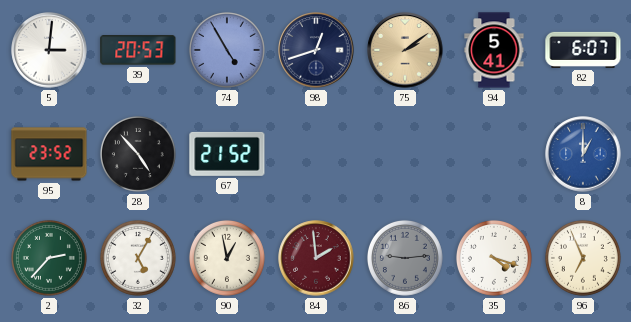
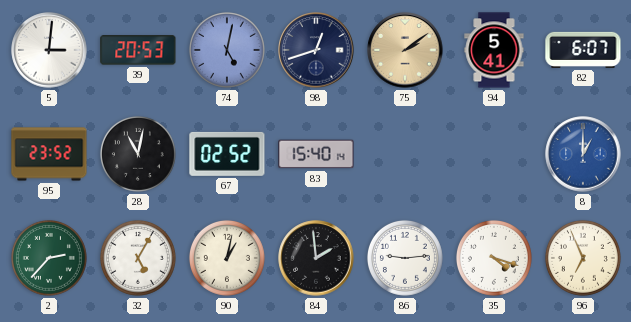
74: 4:55 -> 5:02
28: 4:53 -> 11:02
67: 21:52 -> 02:52
83: none -> 15:40
90: 12:58 -> 1:02
84 dial: burgundy -> black
86 dial: grey -> white
